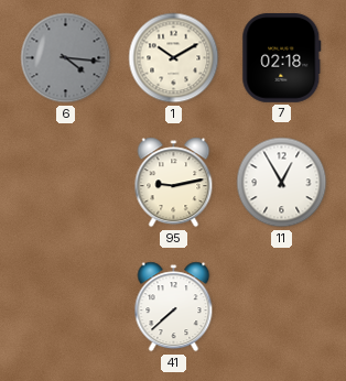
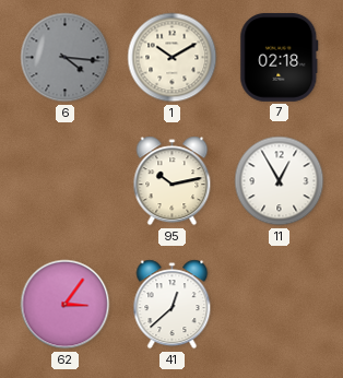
95: 9:13 -> 10:13
62: none -> 3:06
41: 7:38 -> 12:38
